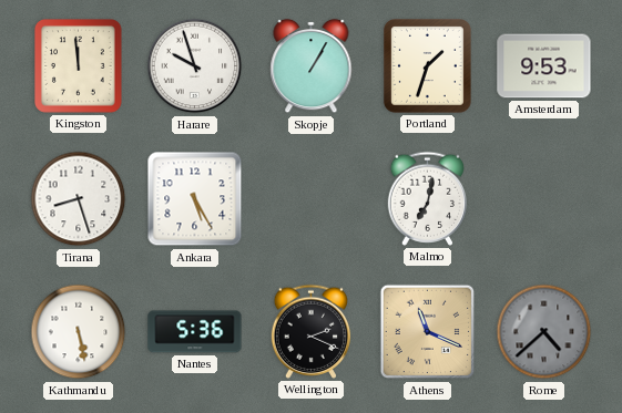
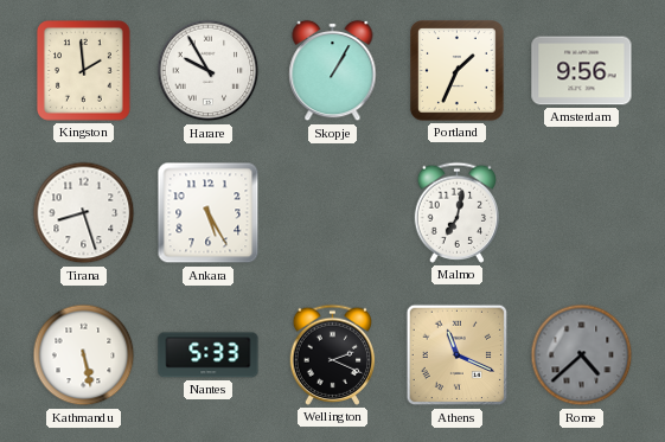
Kingston: 11:59 -> 1:59
Harare: 9:57 -> 9:55
Portland: 1:33 -> 1:34
Amsterdam: 9:53 -> 9:56
Nantes: 5:36 -> 5:33
